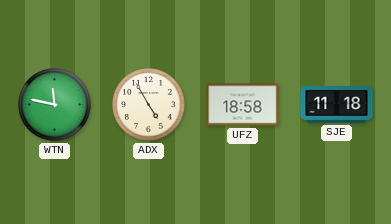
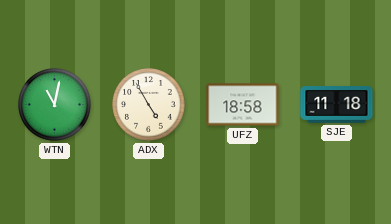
WTN: 11:47 -> 11:02
